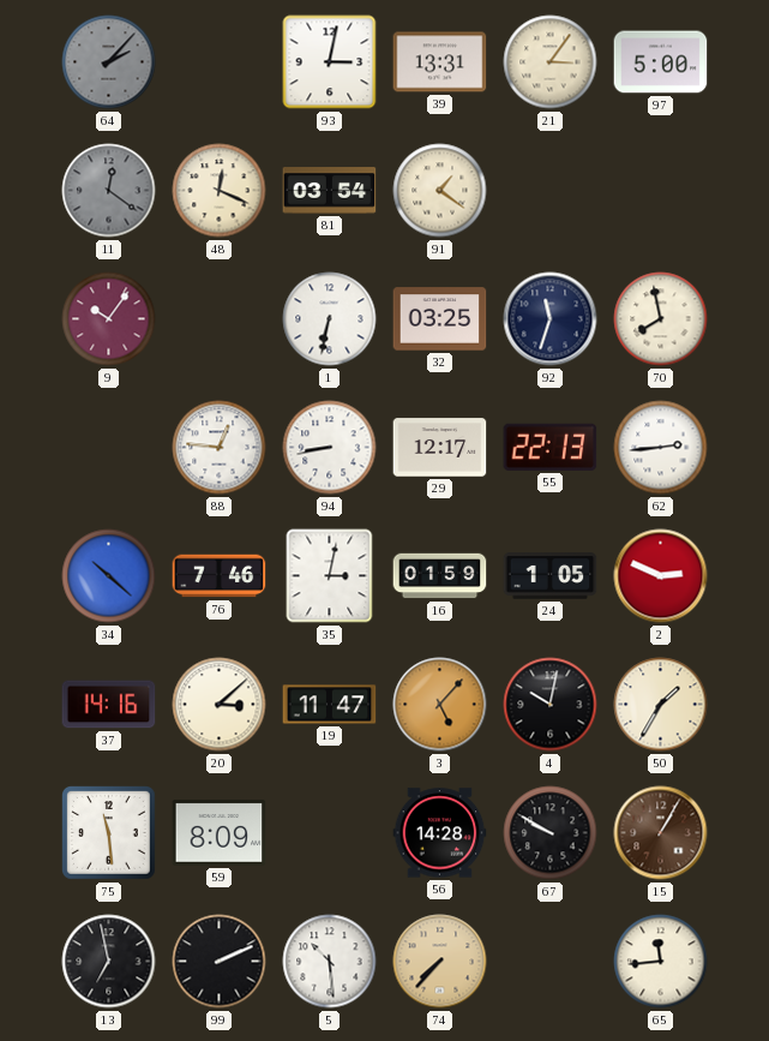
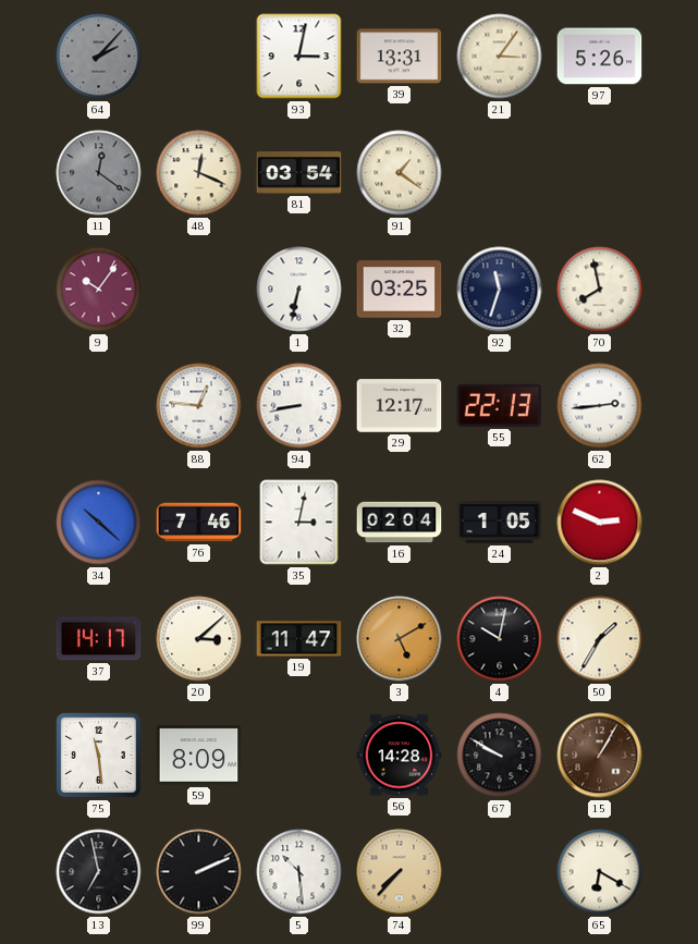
97: 5:00 -> 5:26
16: 01:59 -> 02:04
37: 14:16 -> 14:17
3: 5:07 -> 5:10
65: 11:44 -> 6:20
